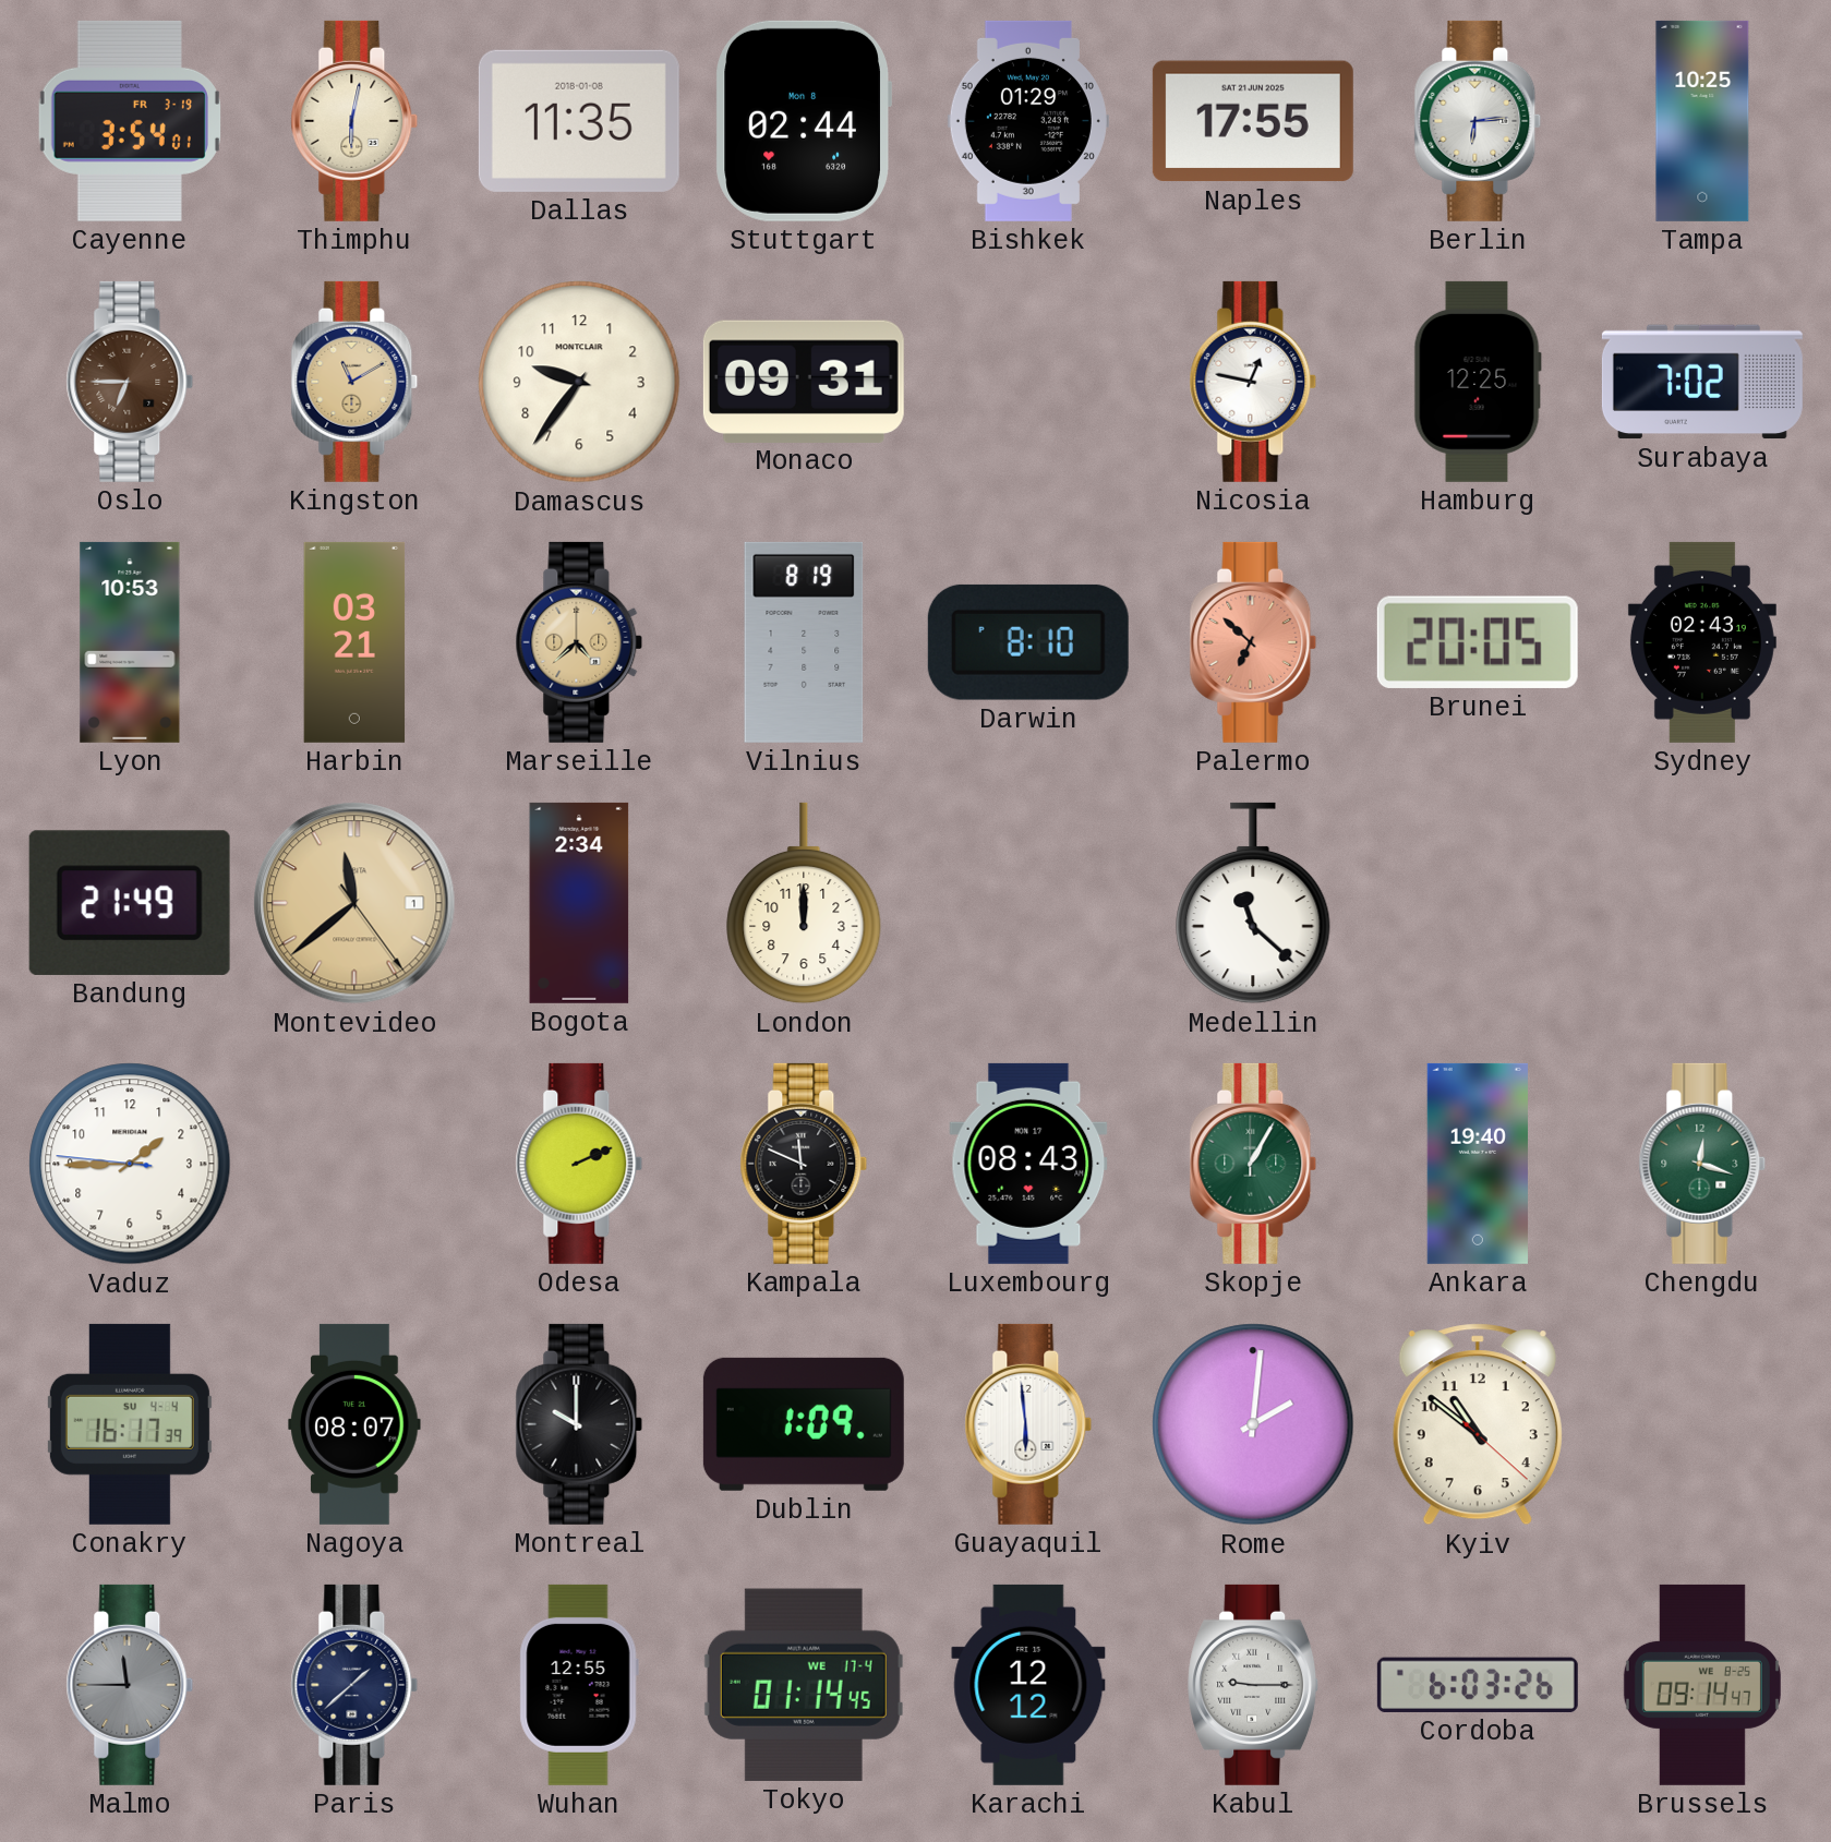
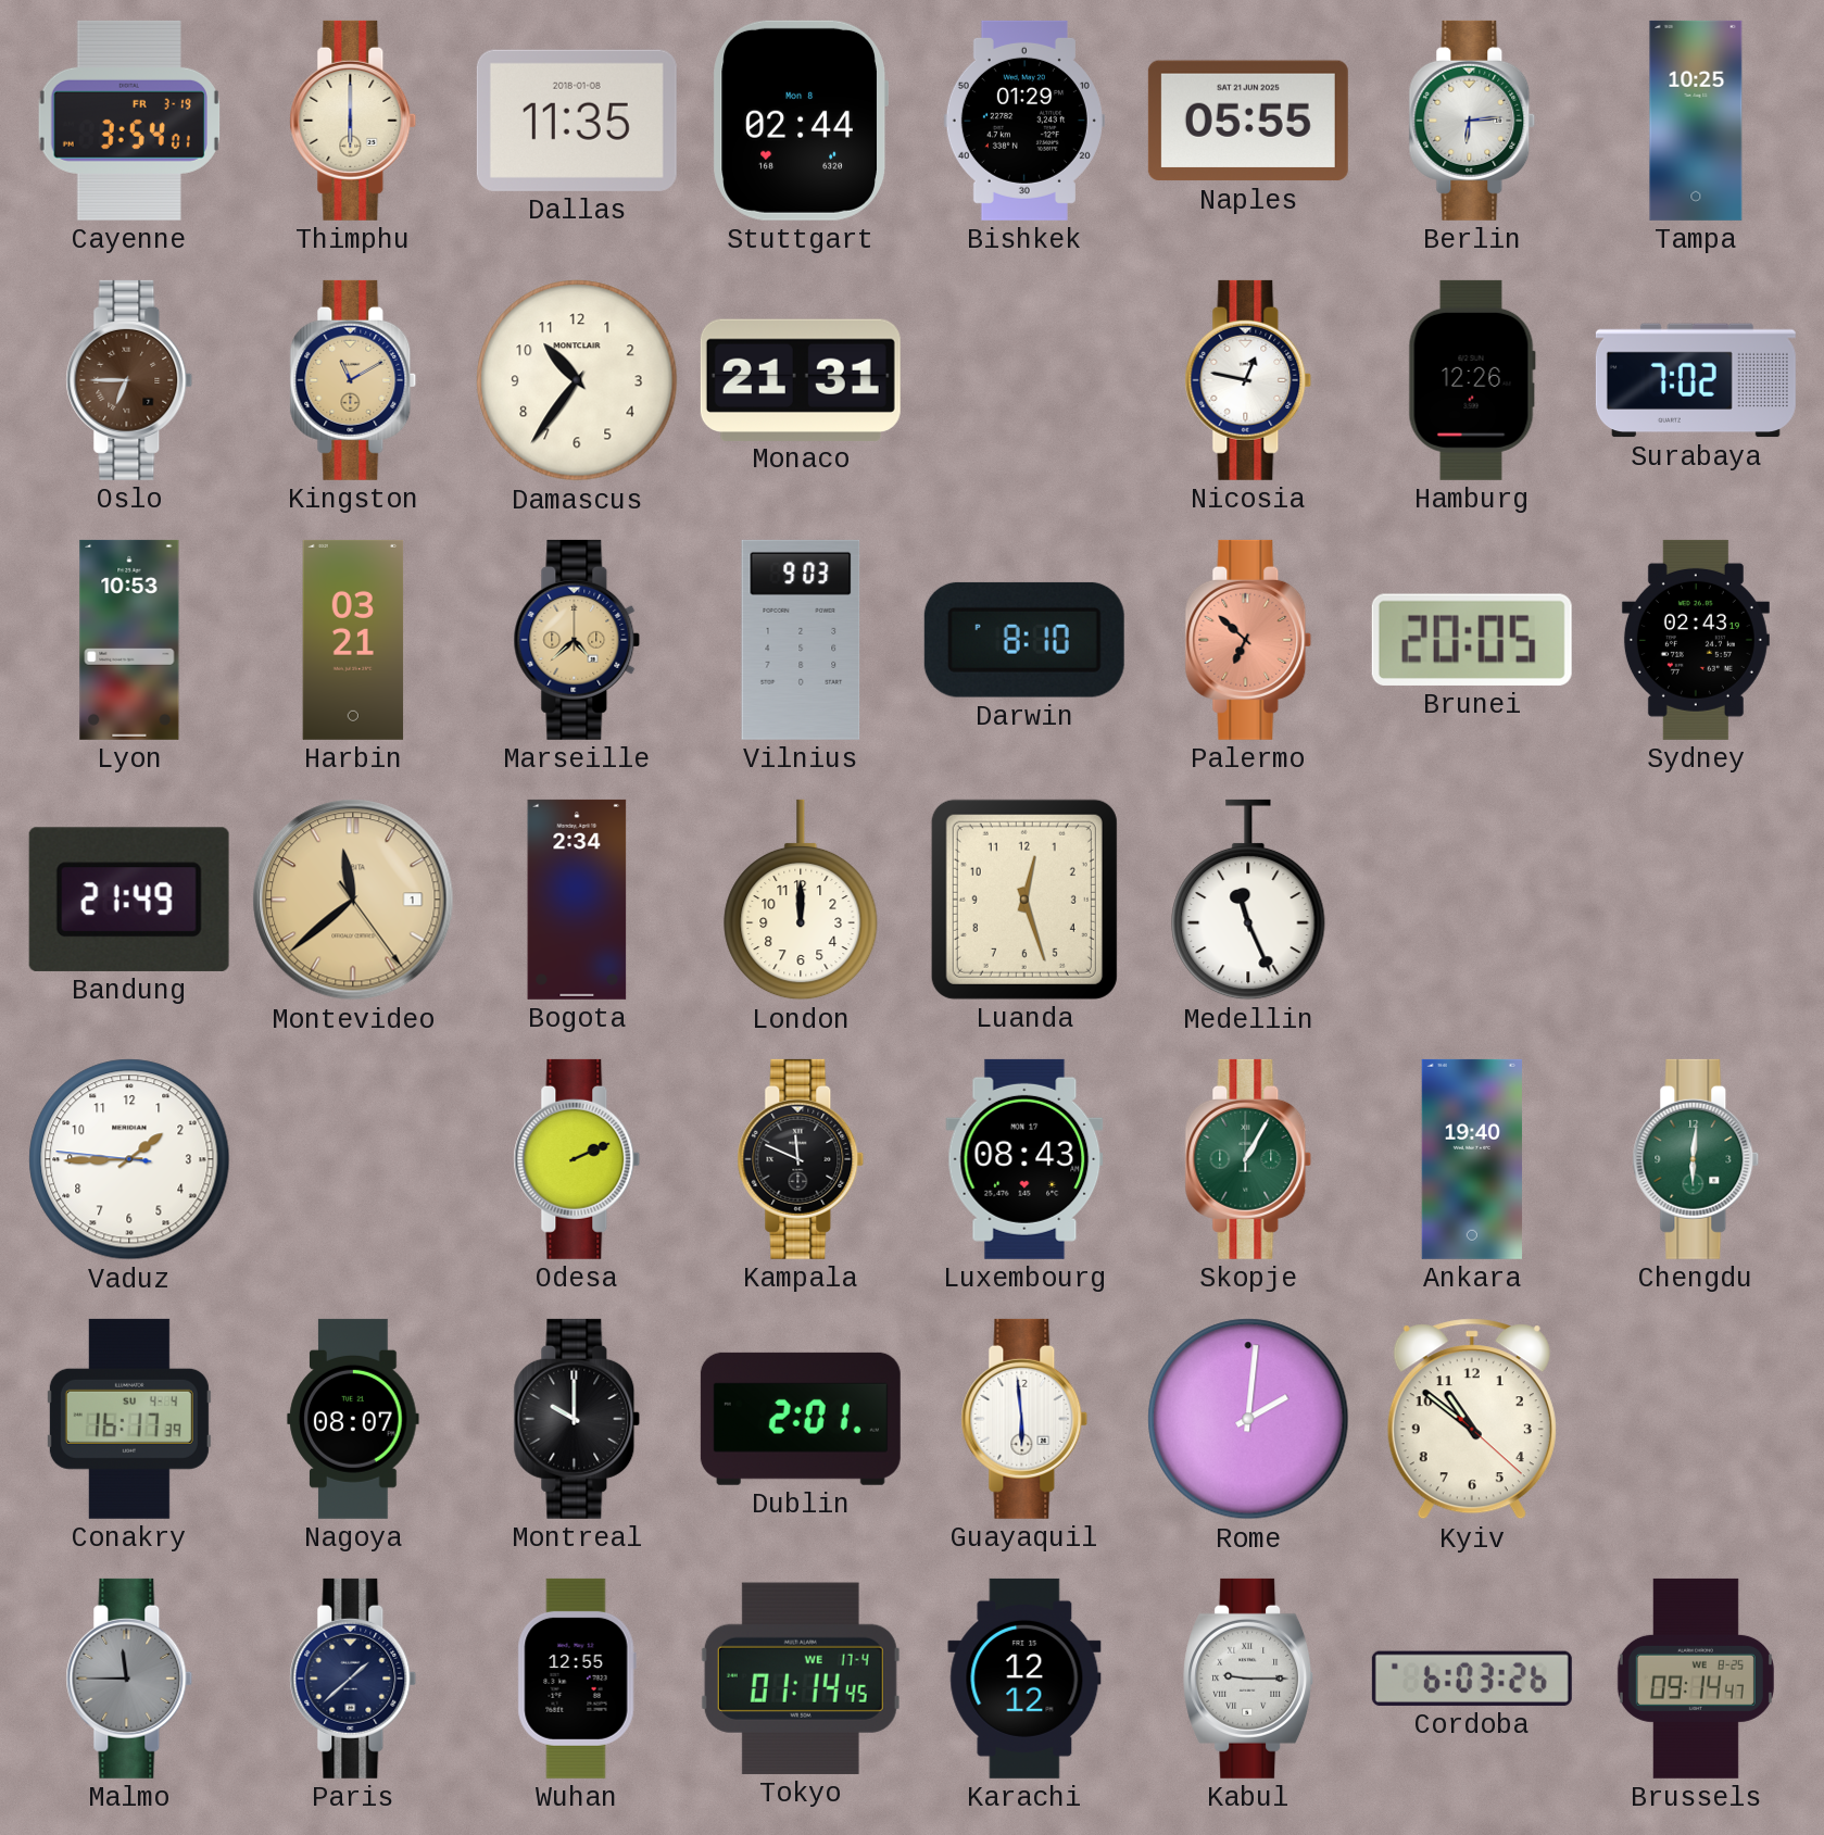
Thimphu: 6:02 -> 6:00
Naples: 17:55 -> 05:55
Damascus: 9:36 -> 10:36
Monaco: 09:31 -> 21:31
Hamburg: 12:25 -> 12:26
Vilnius: 8:19 -> 9:03
Luanda: none -> 12:27
Medellin: 11:22 -> 11:26
Chengdu: 12:18 -> 6:01
Dublin: 1:09 -> 2:01
